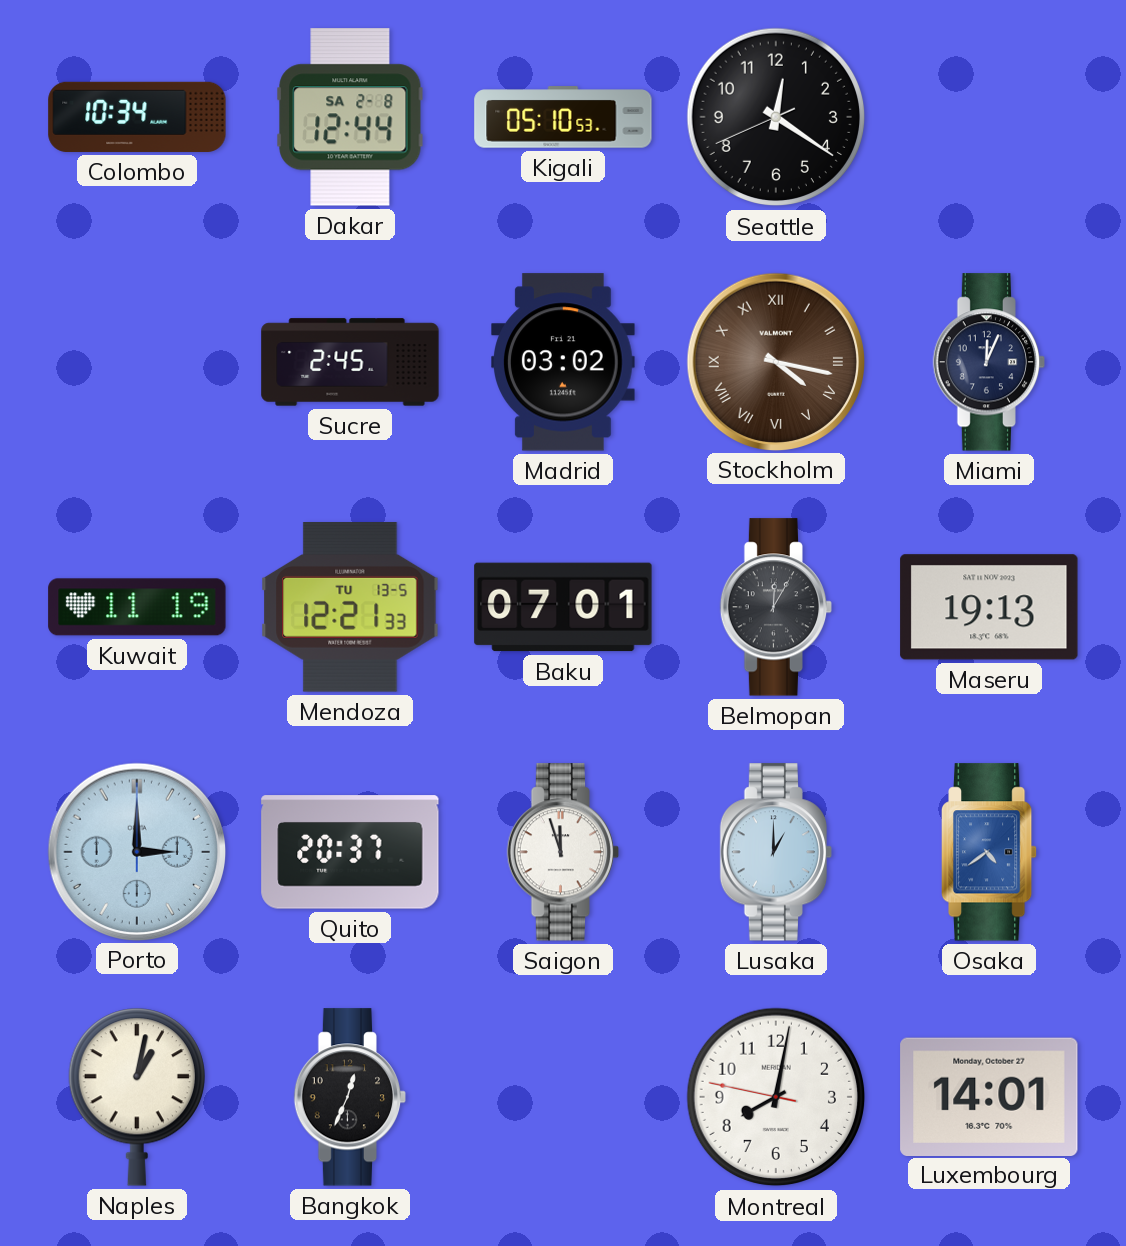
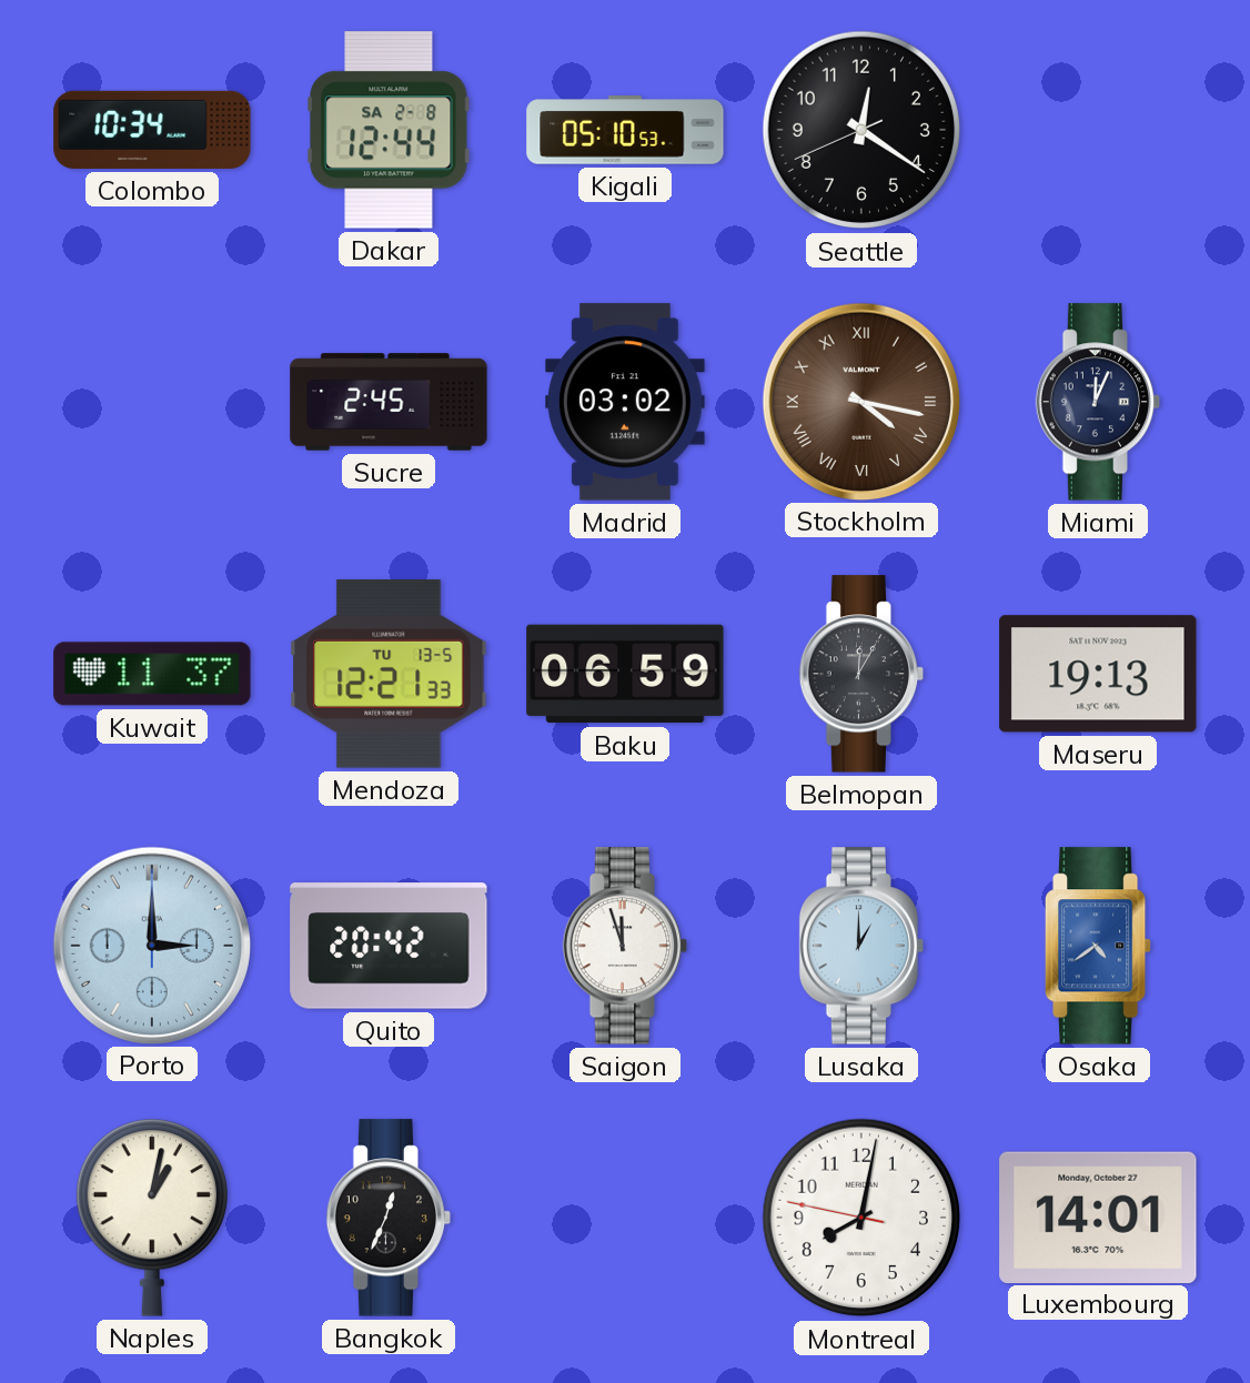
Kuwait: 11:19 -> 11:37
Baku: 07:01 -> 06:59
Quito: 20:37 -> 20:42
